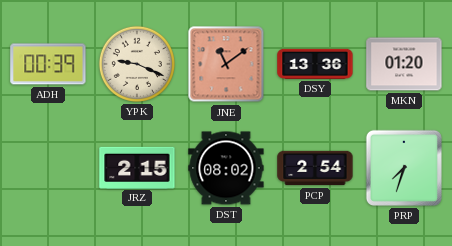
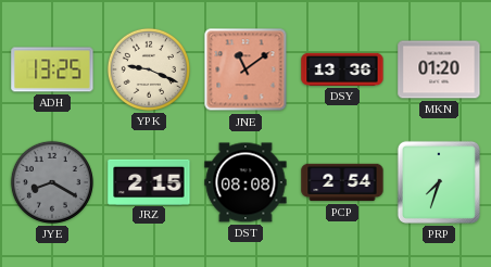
ADH: 00:39 -> 13:25
JYE: none -> 8:20
DST: 08:02 -> 08:08
